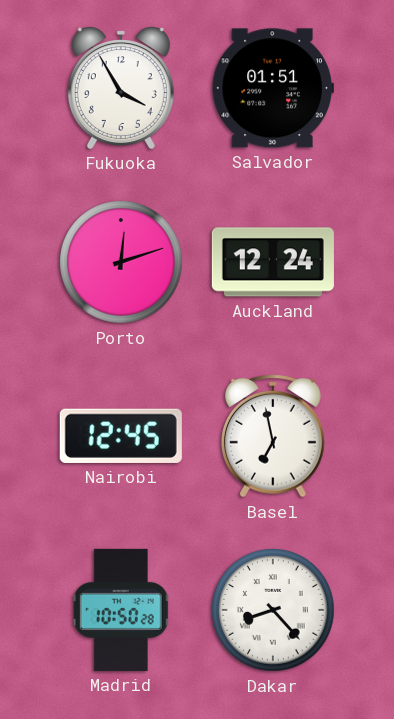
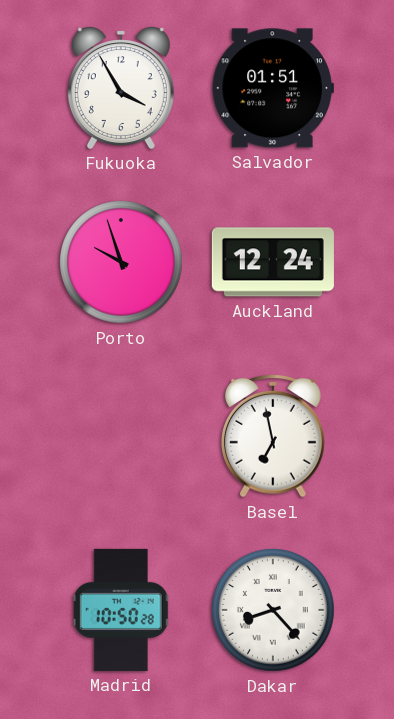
Porto: 12:12 -> 9:57
Nairobi: 12:45 -> none
